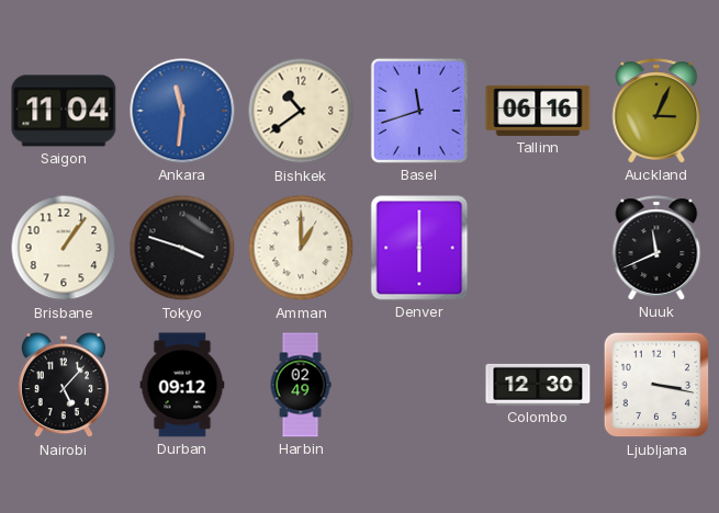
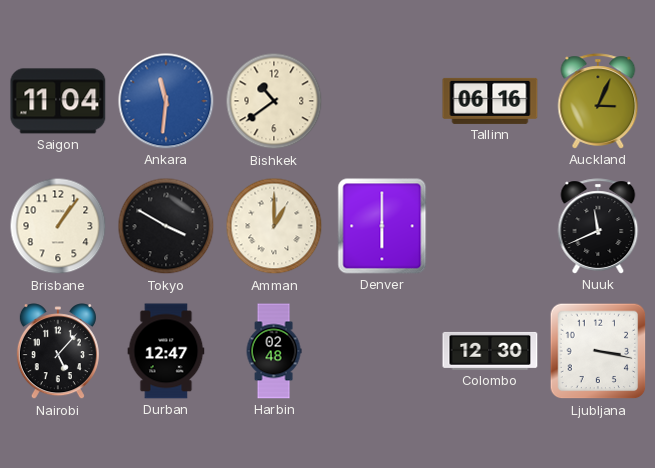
Basel: 11:42 -> none
Tokyo: 3:48 -> 3:50
Durban: 09:12 -> 12:47
Harbin: 02:49 -> 02:48
